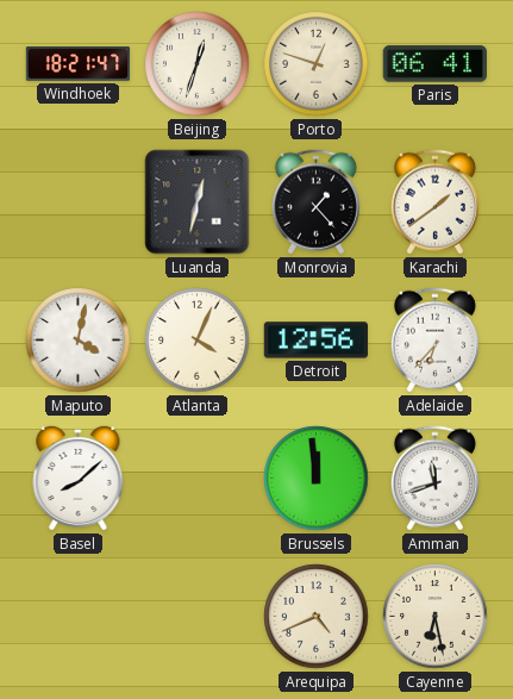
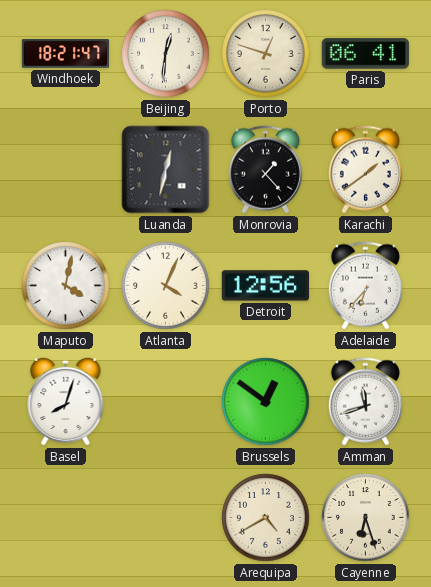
Beijing: 12:33 -> 12:31
Basel: 8:08 -> 8:03
Brussels: 11:59 -> 12:51
Arequipa: 4:41 -> 4:40
Cayenne: 6:28 -> 6:27
